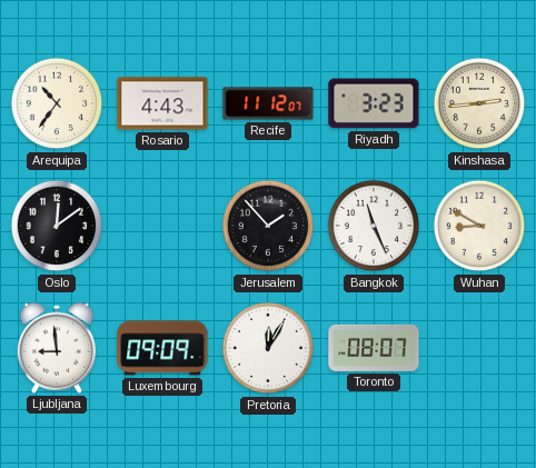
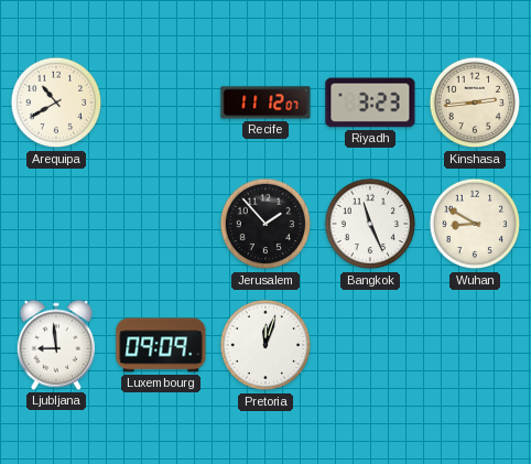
Arequipa: 10:36 -> 10:40
Rosario: 4:43 -> none
Oslo: 12:09 -> none
Pretoria: 12:05 -> 12:03
Toronto: 08:07 -> none
